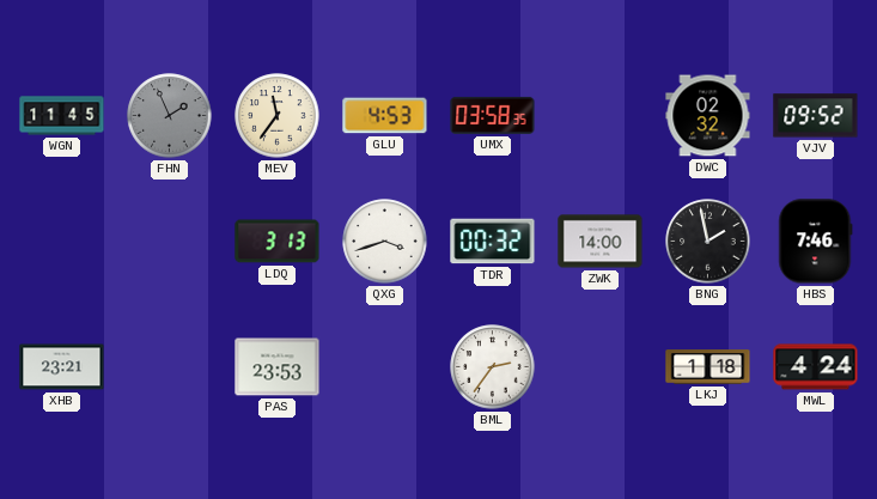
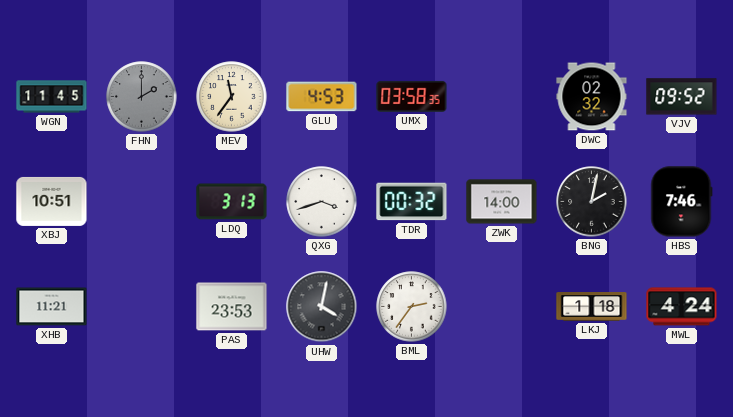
FHN: 1:56 -> 2:00
XBJ: none -> 10:51
BNG: 1:58 -> 2:02
XHB: 23:21 -> 11:21
UHW: none -> 4:02
